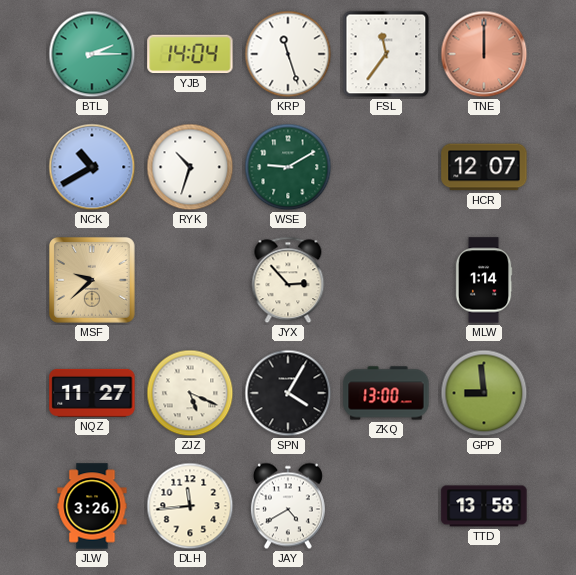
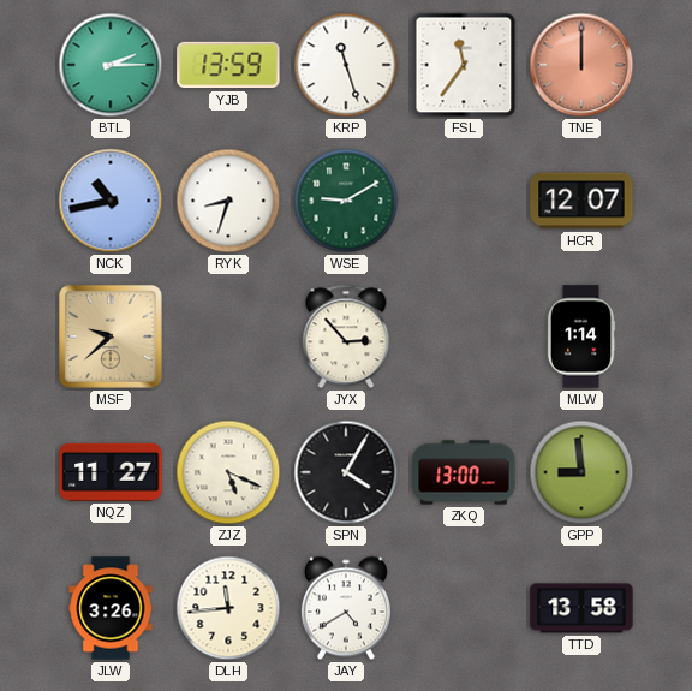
YJB: 14:04 -> 13:59
NCK: 10:40 -> 10:43
RYK: 10:33 -> 8:33
